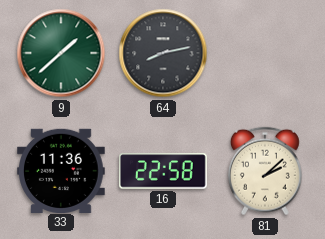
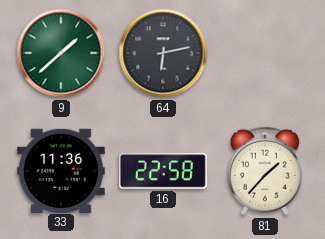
64: 8:13 -> 6:13
81: 2:08 -> 1:37
